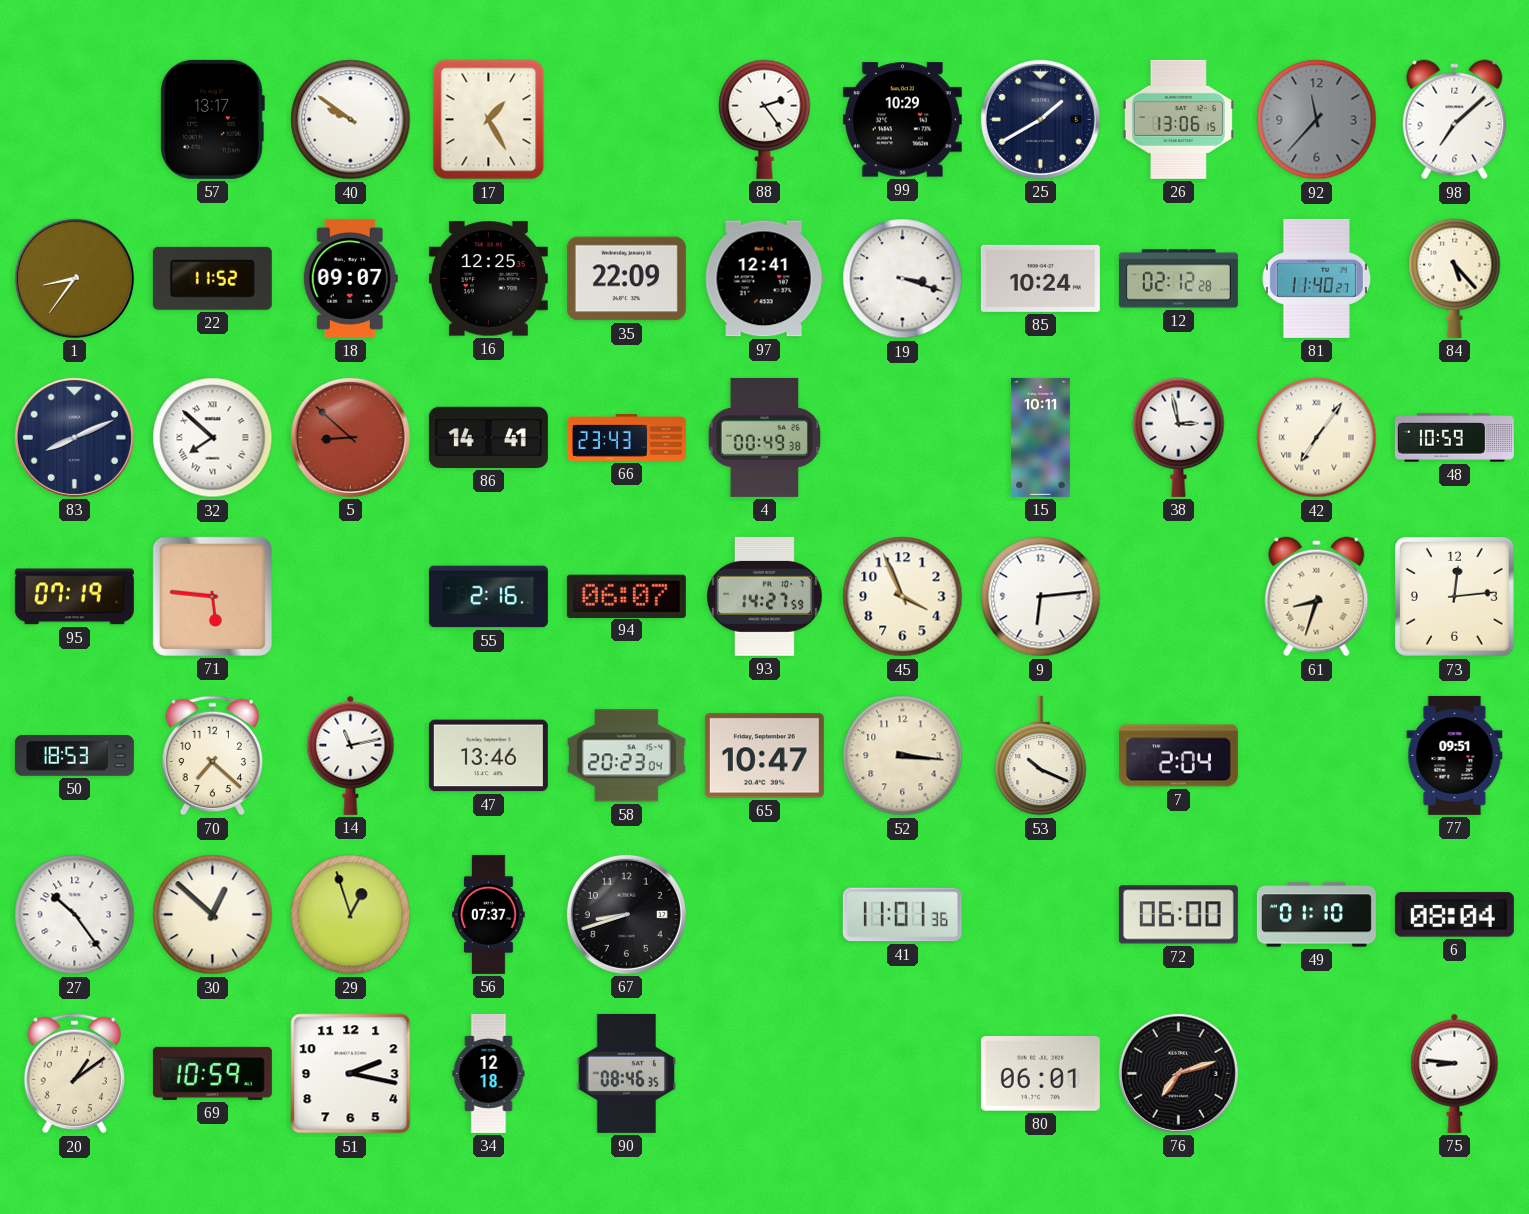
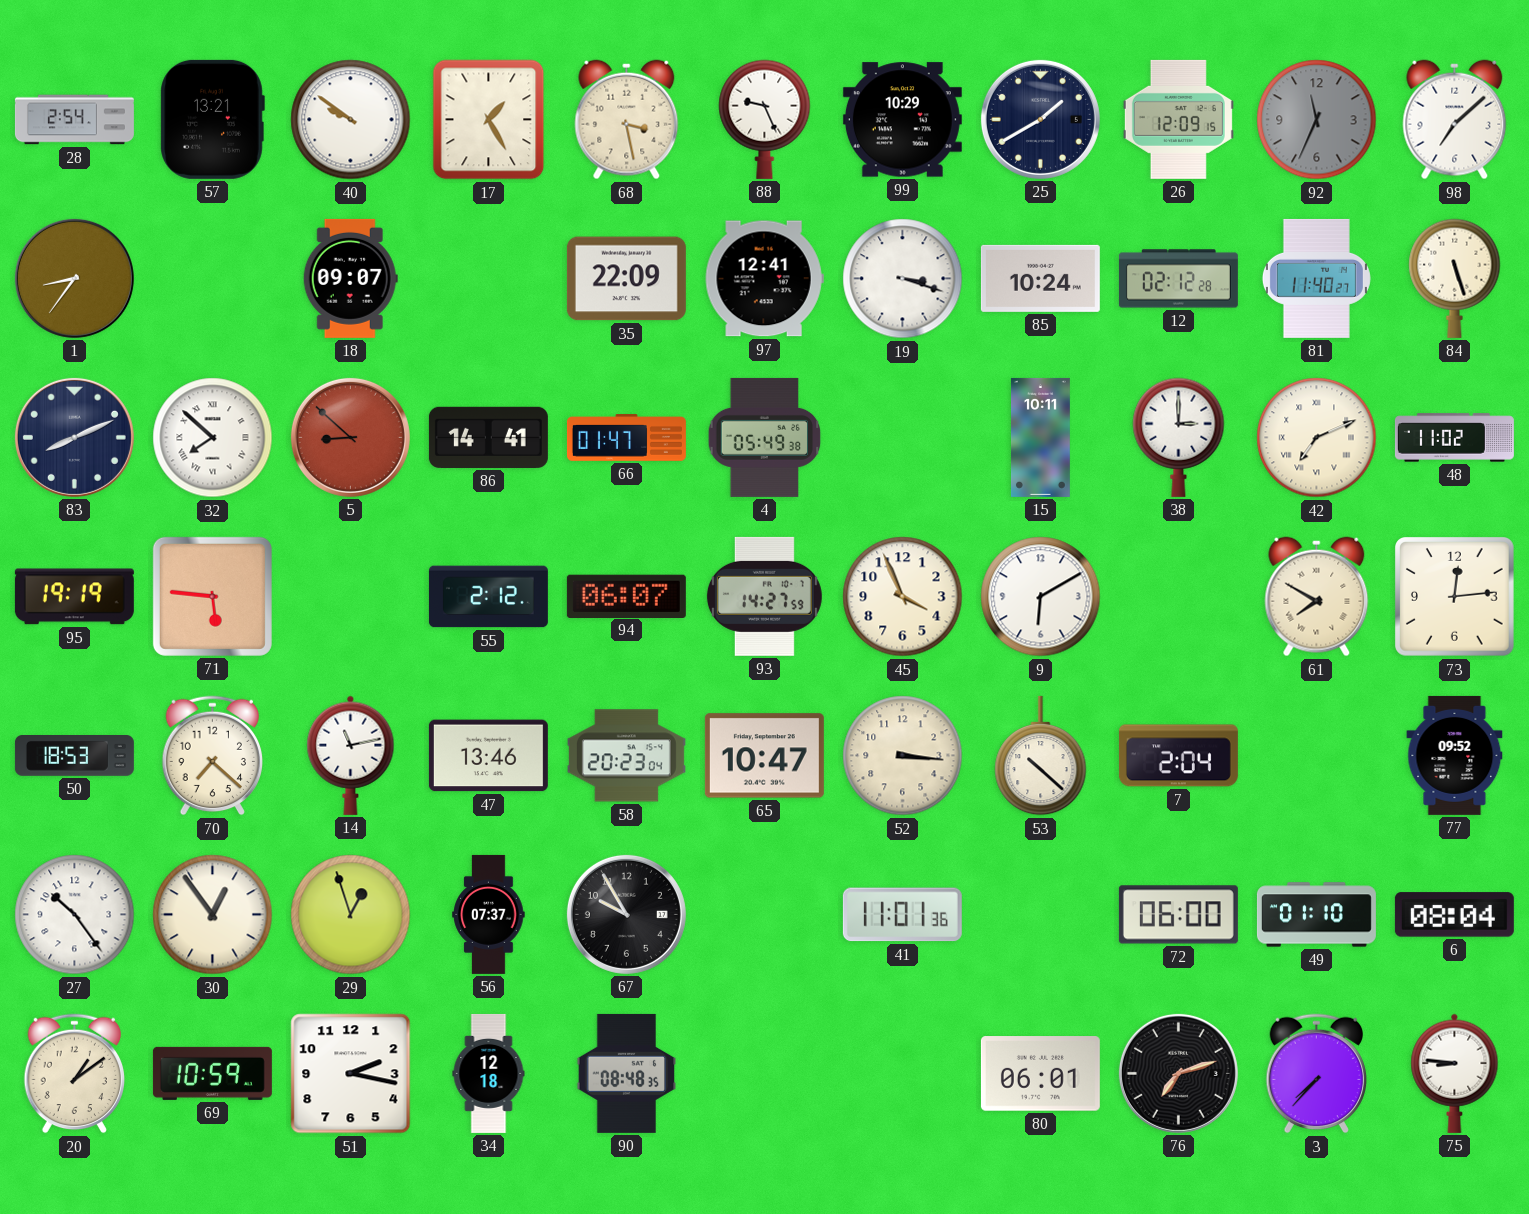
28: none -> 2:54
57: 13:17 -> 13:21
68: none -> 3:28
88: 2:24 -> 9:26
26: 13:06 -> 12:09
92: 11:37 -> 11:34
22: 11:52 -> none
16: 12:25 -> none
84: 5:23 -> 5:27
66: 23:43 -> 01:47
4: 00:49 -> 05:49
38: 2:58 -> 3:00
42: 7:06 -> 7:11
48: 10:59 -> 11:02
95: 07:19 -> 19:19
55: 2:16 -> 2:12
9: 6:14 -> 6:10
61: 8:33 -> 7:50
53: 10:19 -> 10:22
77: 09:51 -> 09:52
30: 12:52 -> 12:54
67: 8:42 -> 9:55
90: 08:46 -> 08:48
3: none -> 7:37
